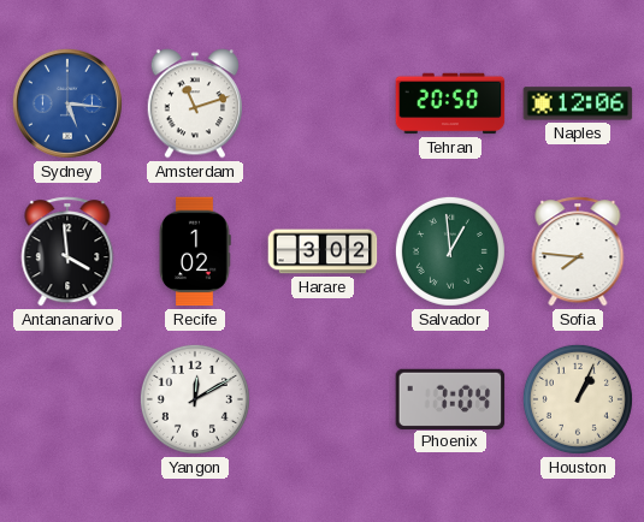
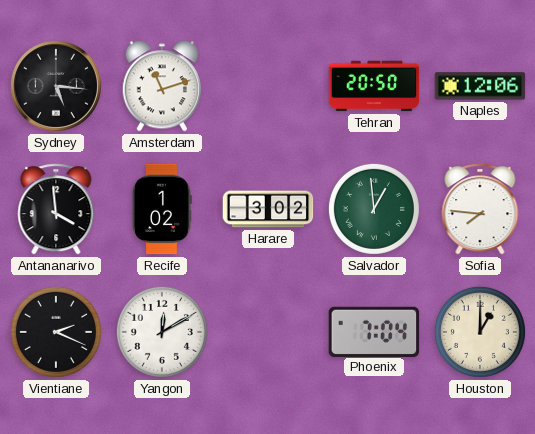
Sydney dial: blue -> black
Vientiane: none -> 2:19
Houston: 1:04 -> 1:00
